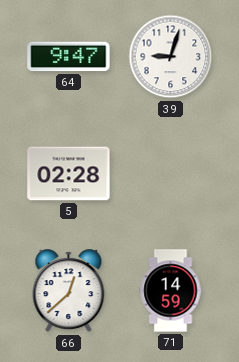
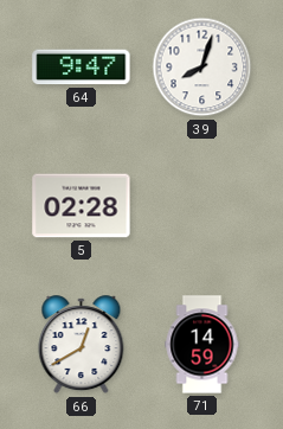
39: 9:03 -> 8:03
66: 12:38 -> 12:40
